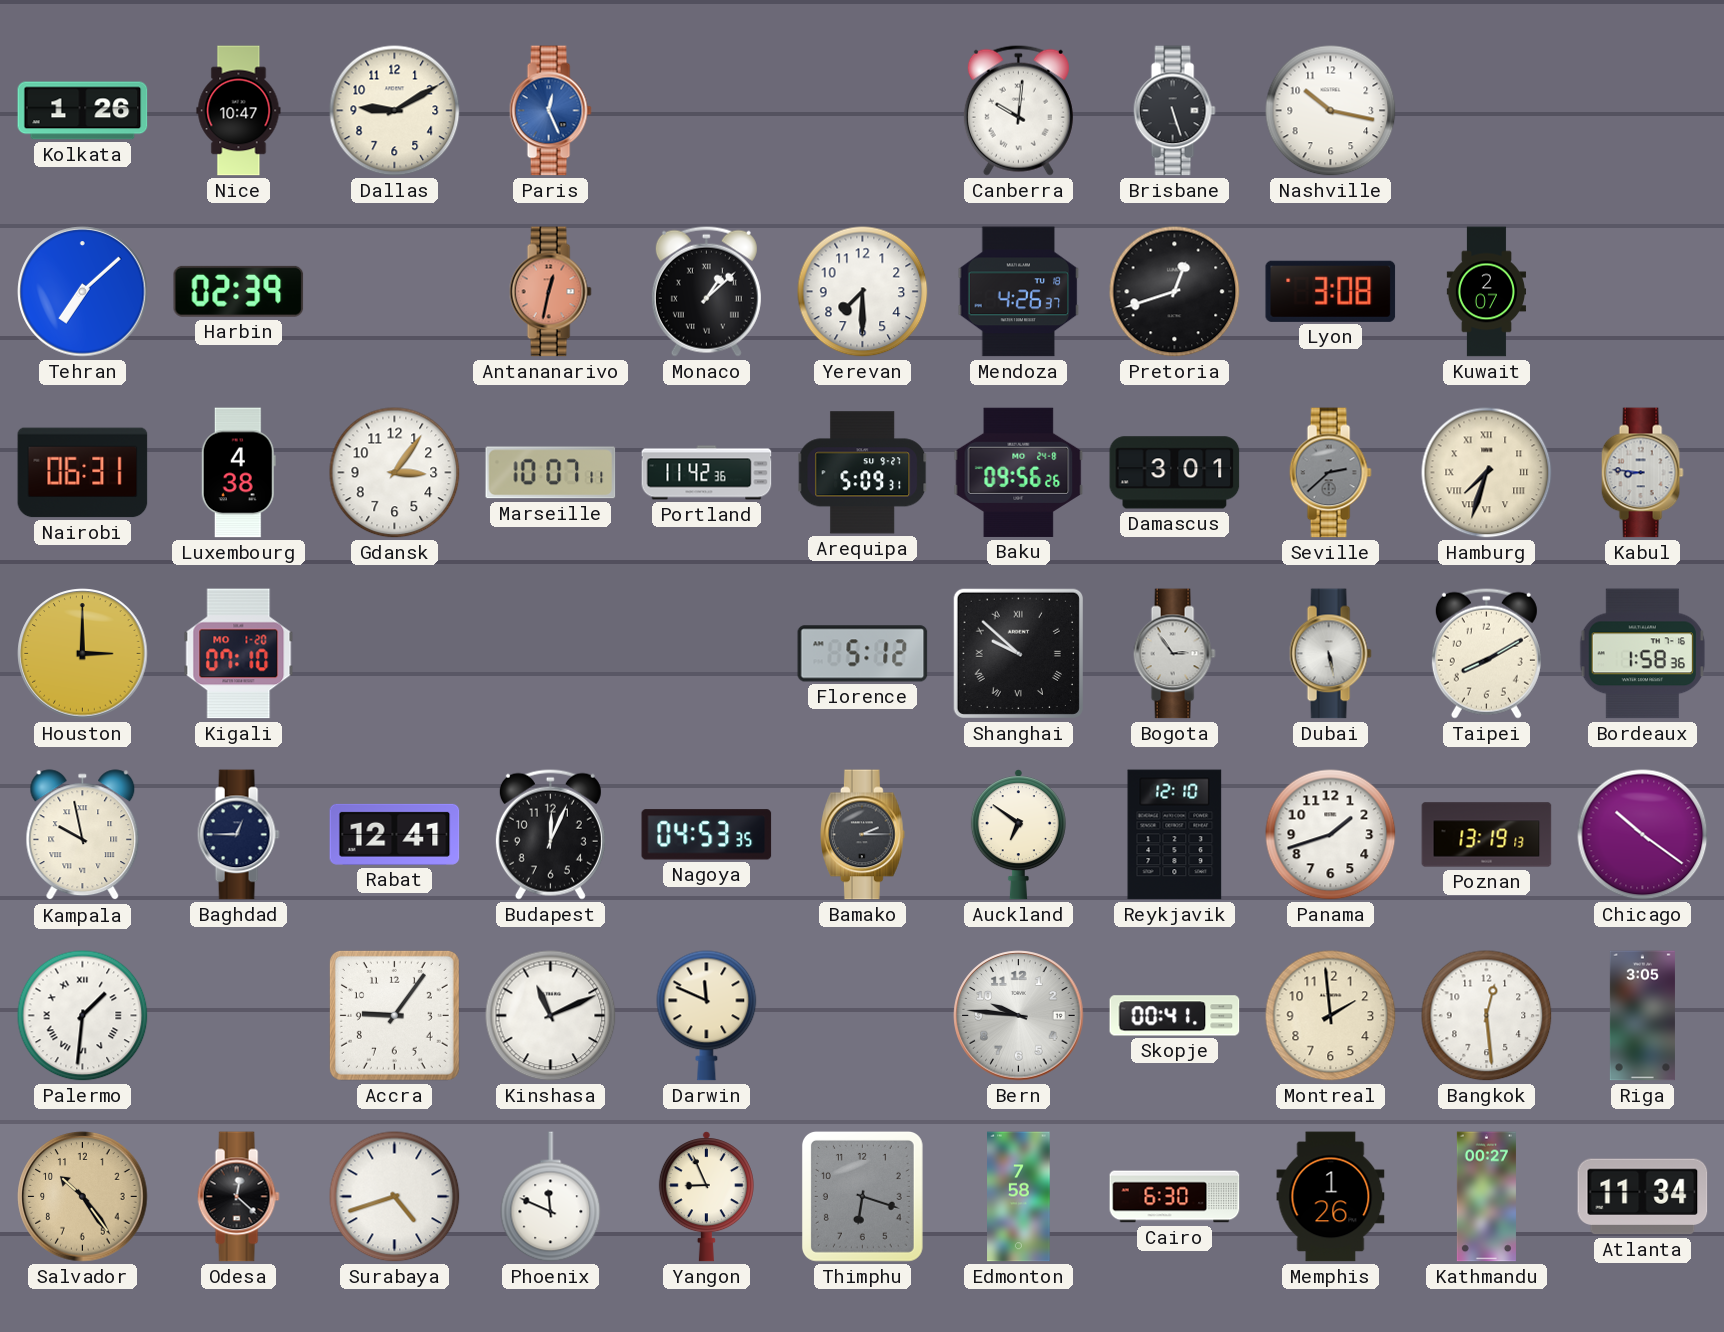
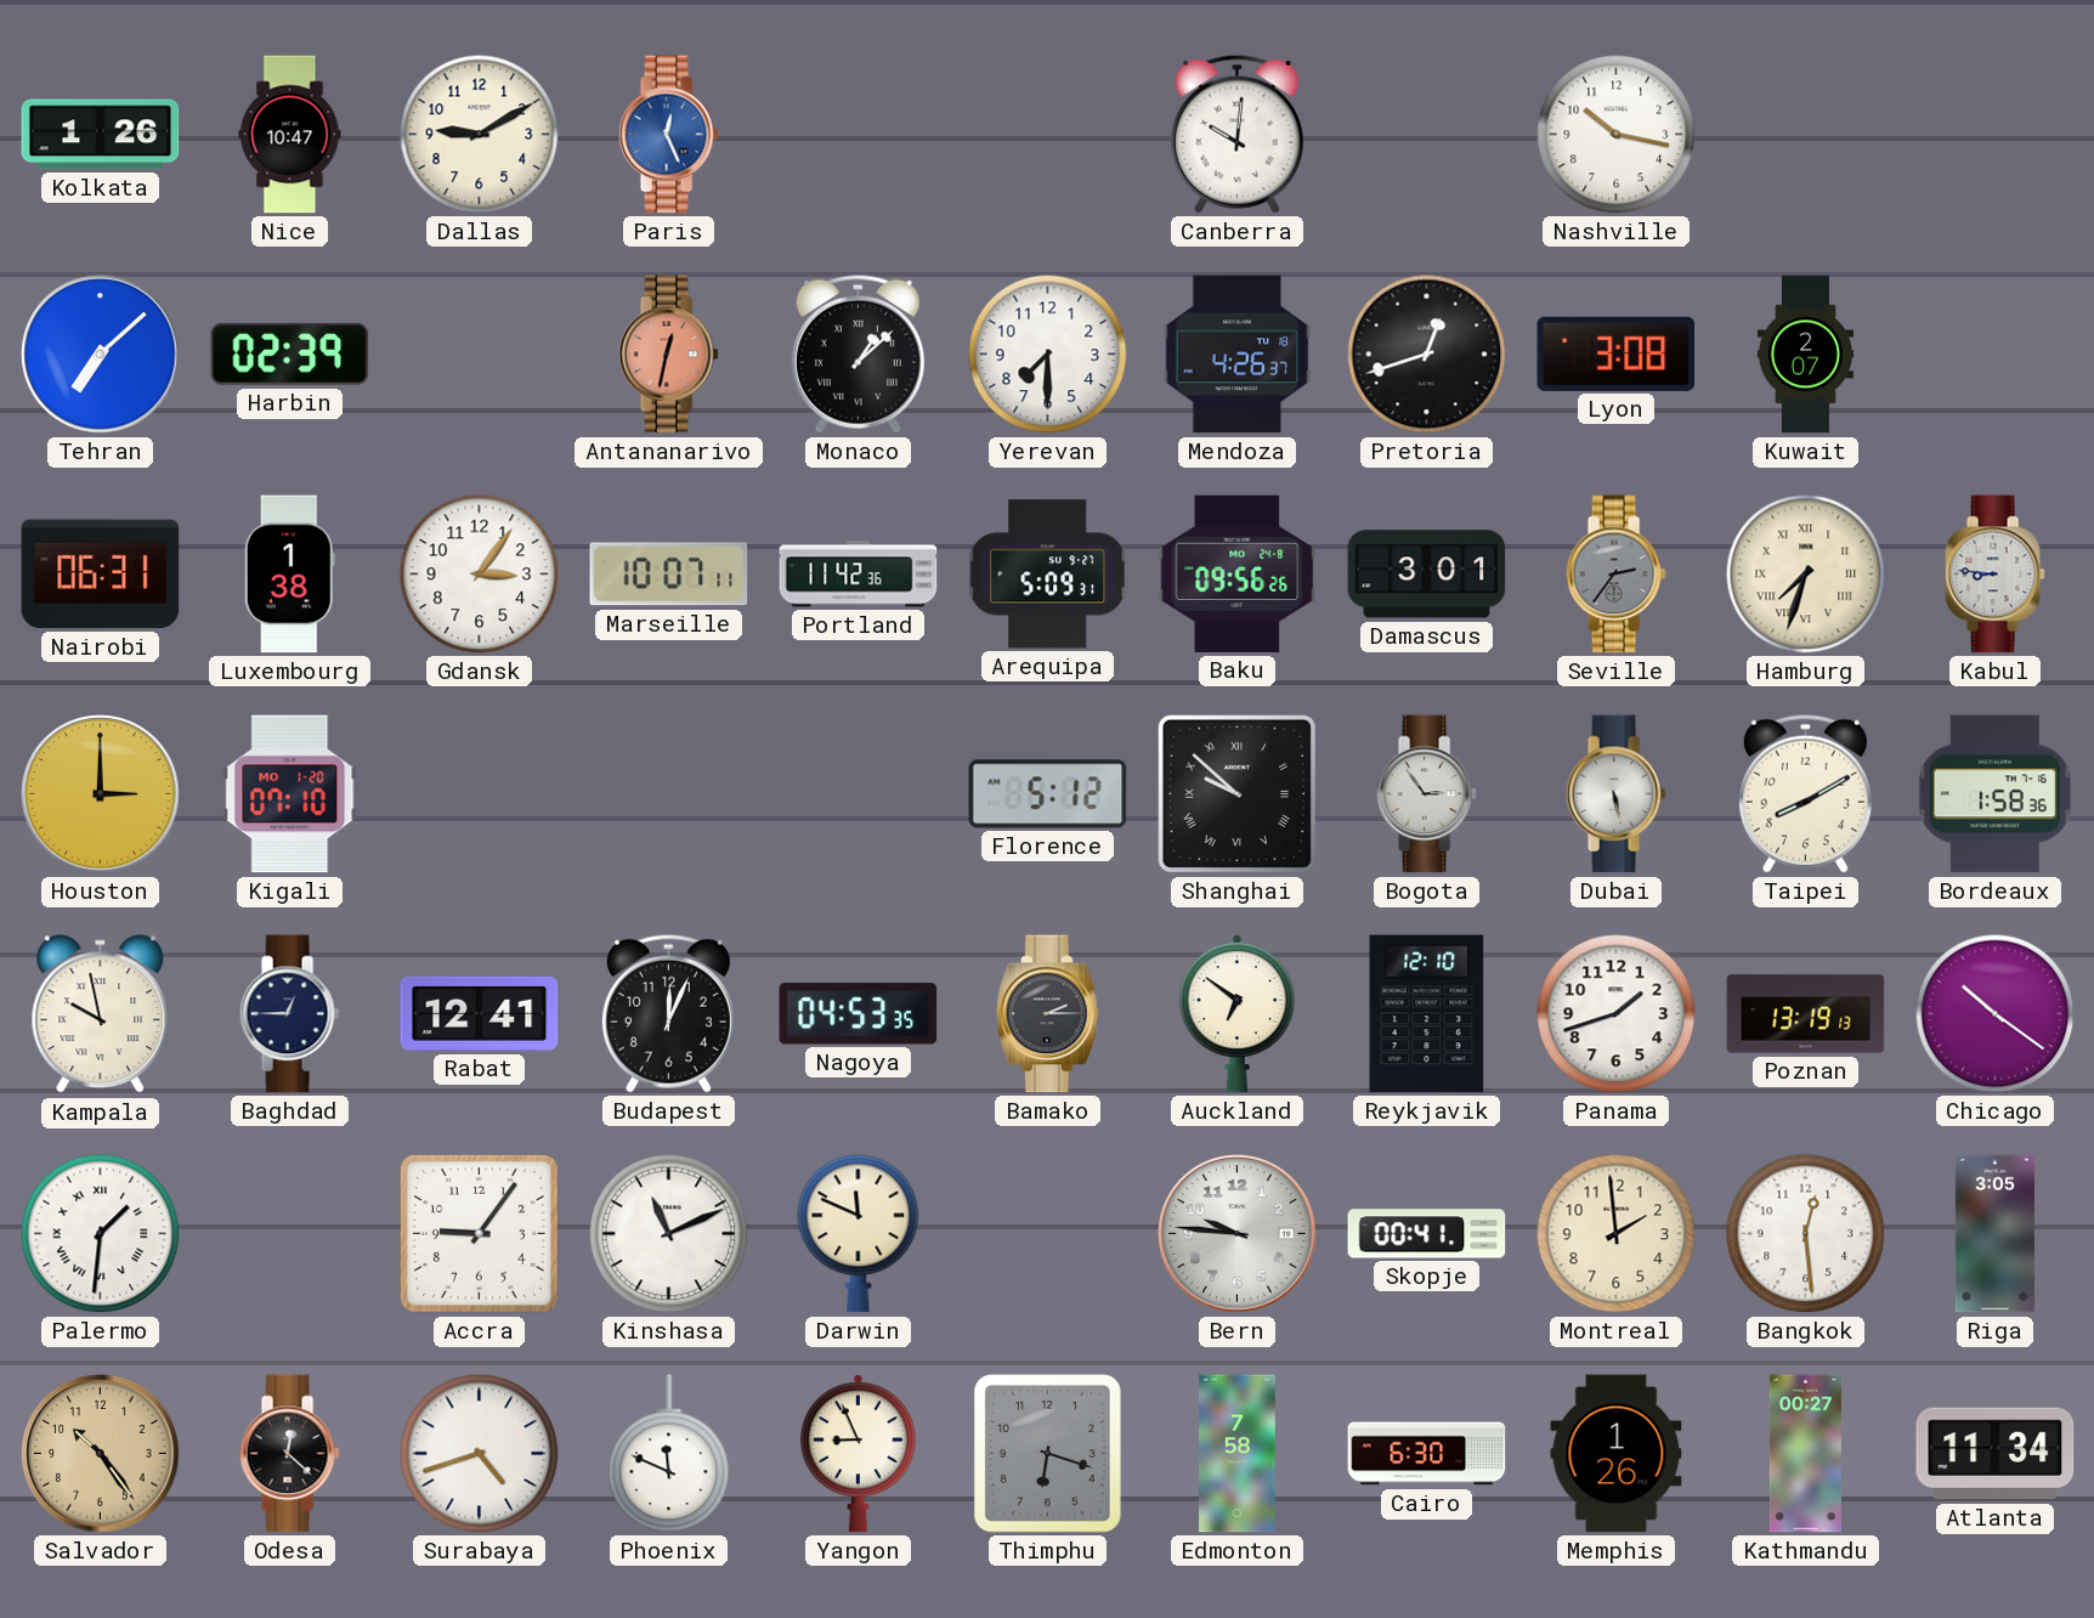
Brisbane: 5:27 -> none
Luxembourg: 4:38 -> 1:38
Seville: 2:38 -> 2:36
